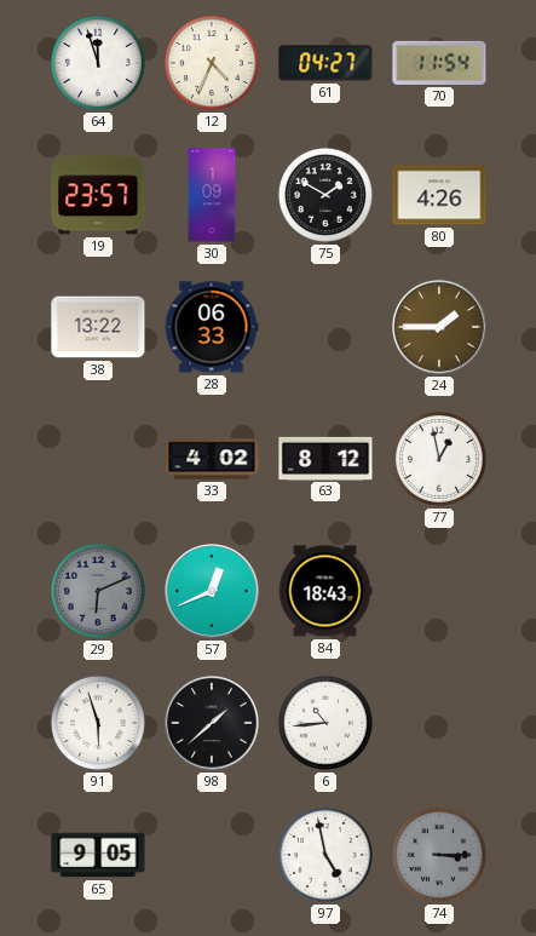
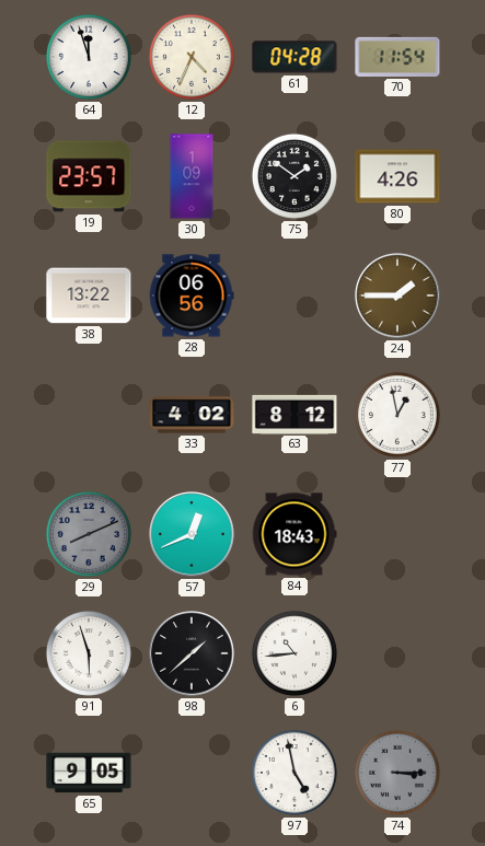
61: 04:27 -> 04:28
75: 1:50 -> 1:51
28: 06:33 -> 06:56
29: 6:11 -> 8:11
